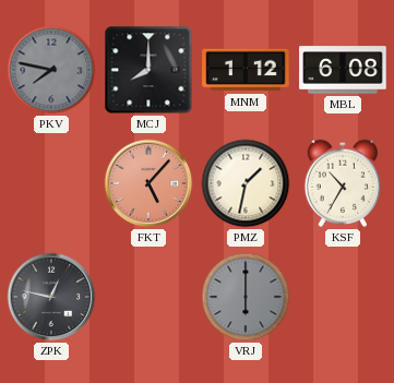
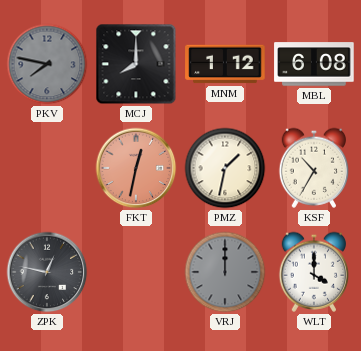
FKT: 5:07 -> 12:32
VRJ: 6:00 -> 12:00
WLT: none -> 4:00
